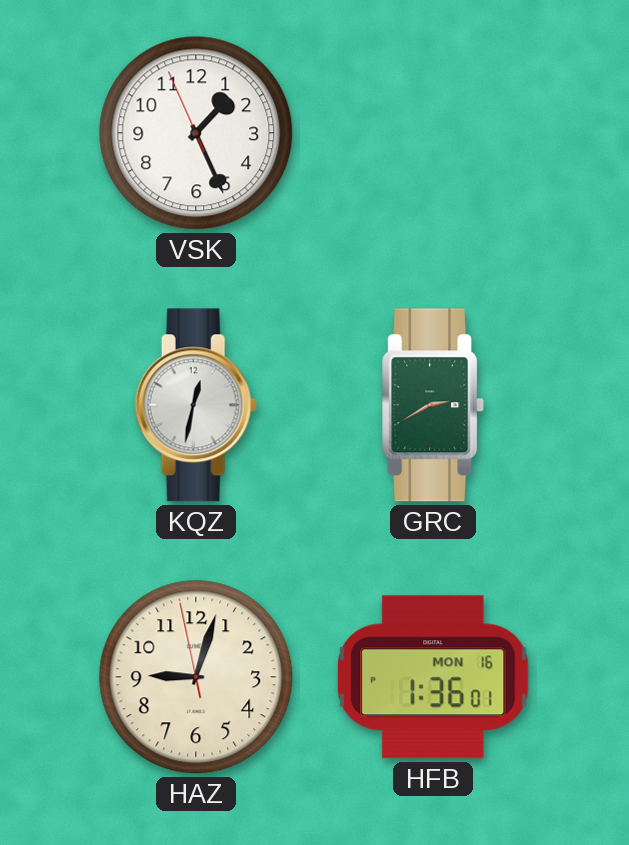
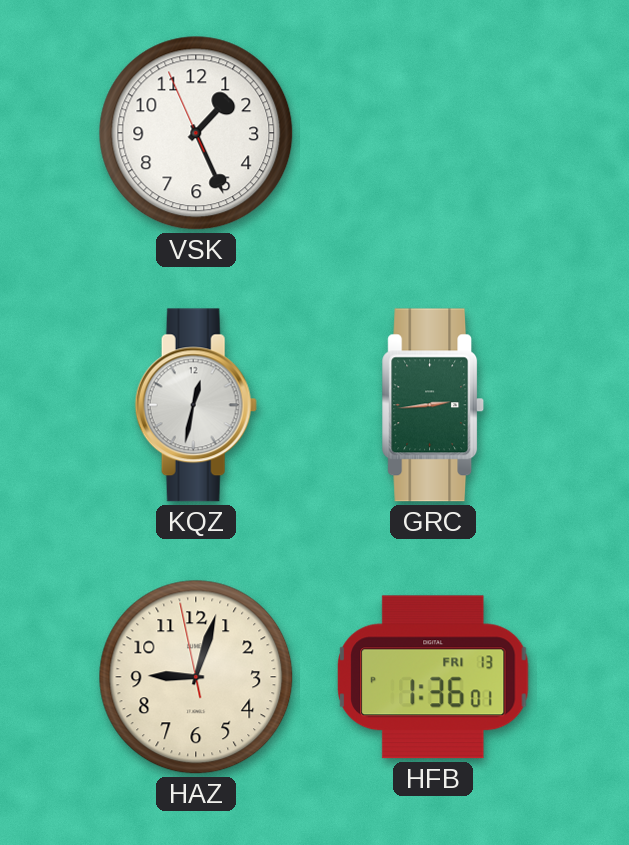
GRC: 2:40 -> 2:44
HFB date: MON 16 -> FRI 13
